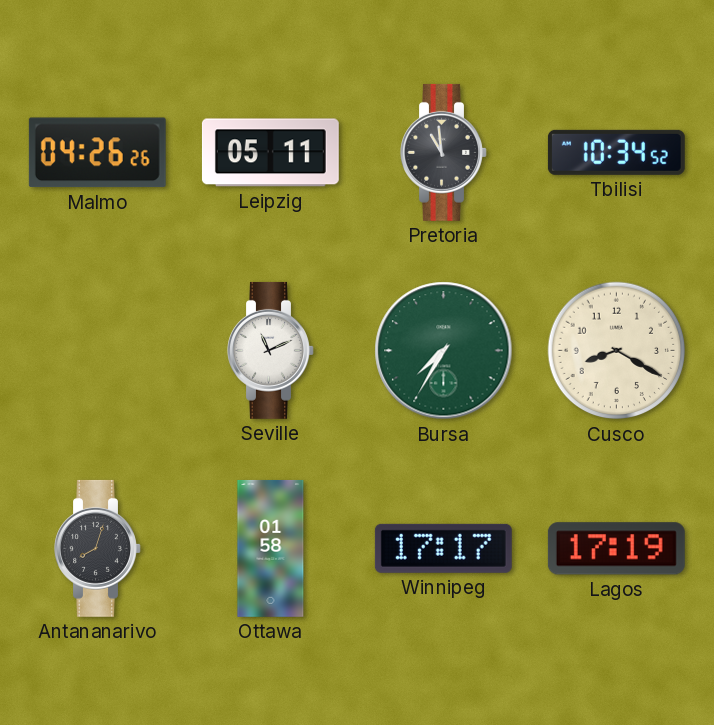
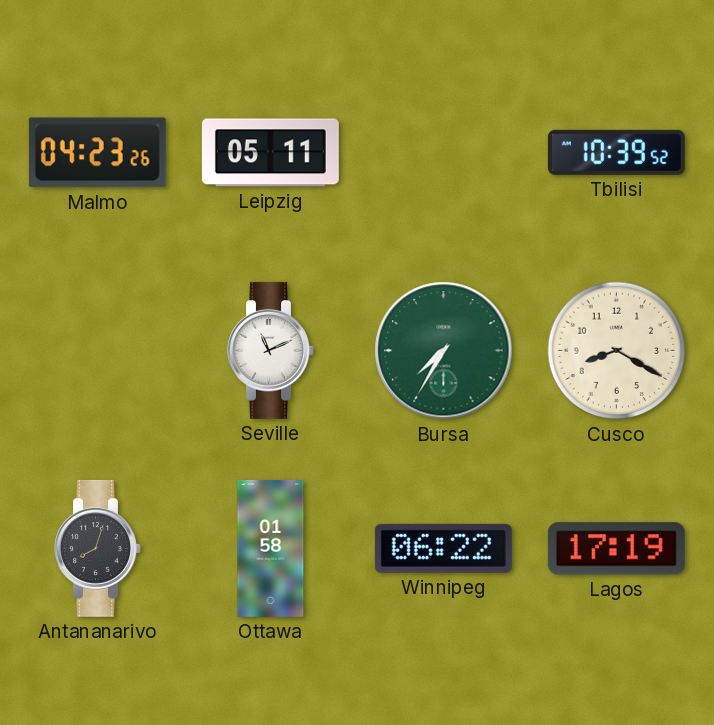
Malmo: 04:26 -> 04:23
Pretoria: 10:59 -> none
Tbilisi: 10:34 -> 10:39
Winnipeg: 17:17 -> 06:22
